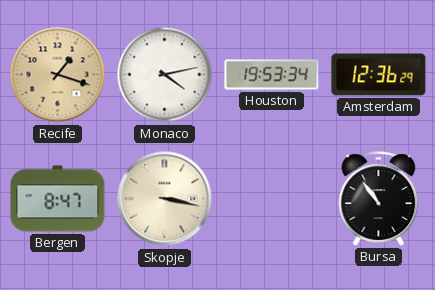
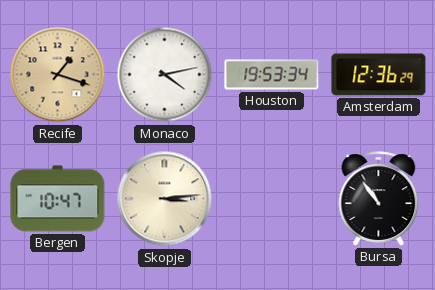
Bergen: 8:47 -> 10:47
Skopje: 3:17 -> 3:14
